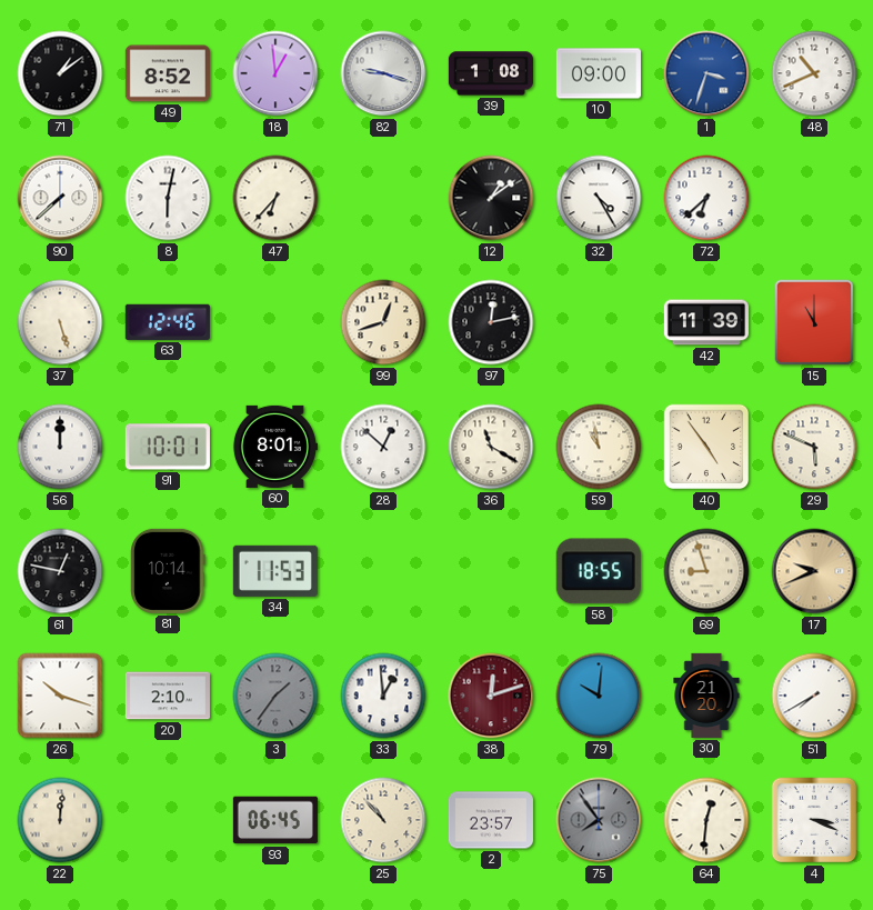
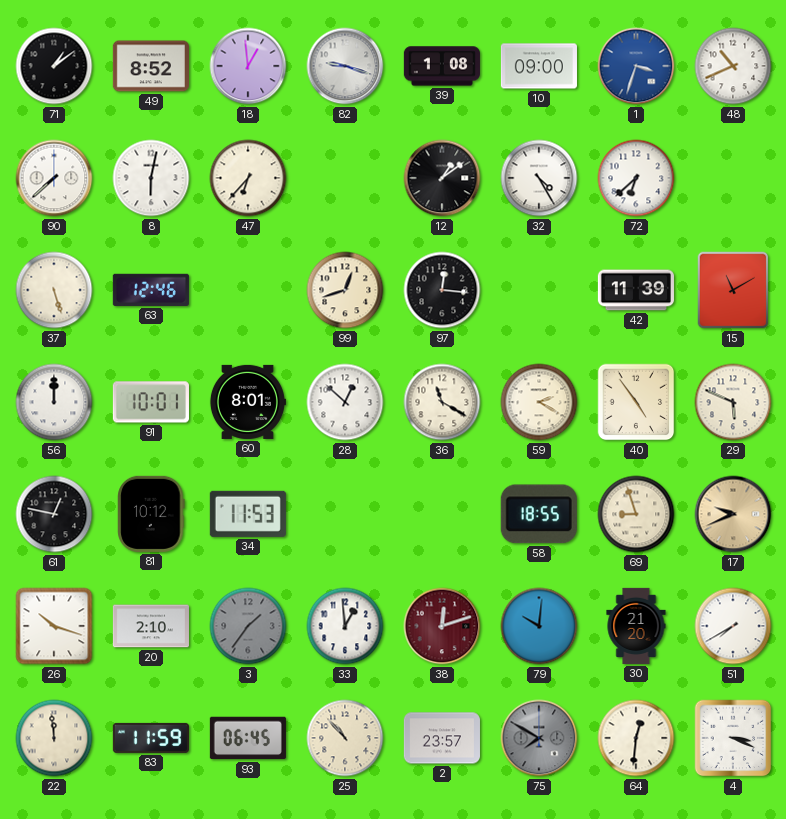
97: 12:13 -> 12:16
15: 11:00 -> 11:10
59: 10:58 -> 2:20
81: 10:14 -> 10:12
22: 12:01 -> 11:59
83: none -> 11:59
75: 7:54 -> 7:50
